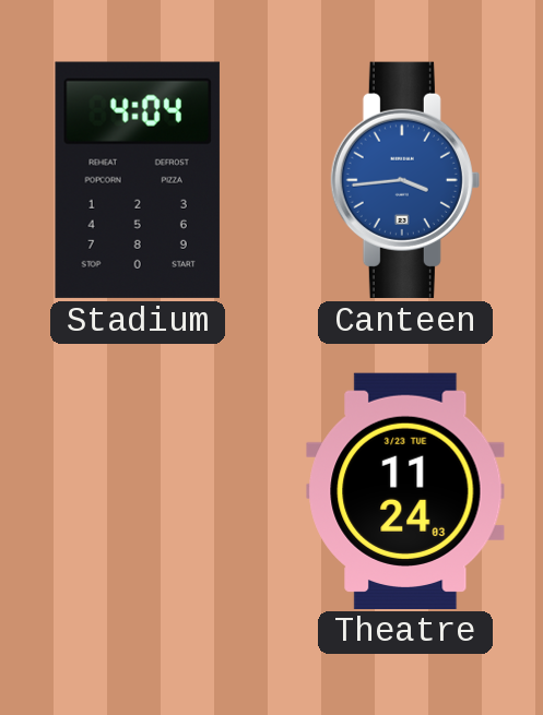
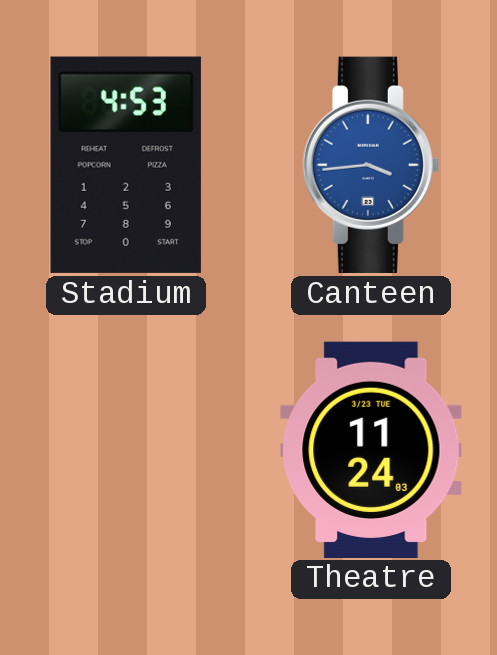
Stadium: 4:04 -> 4:53
